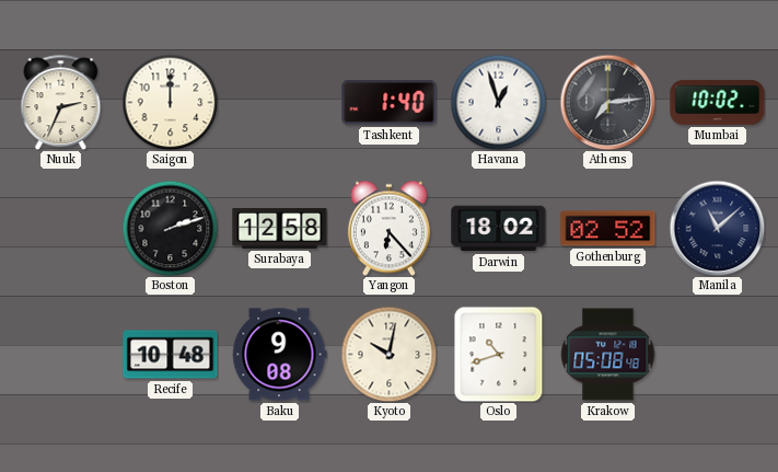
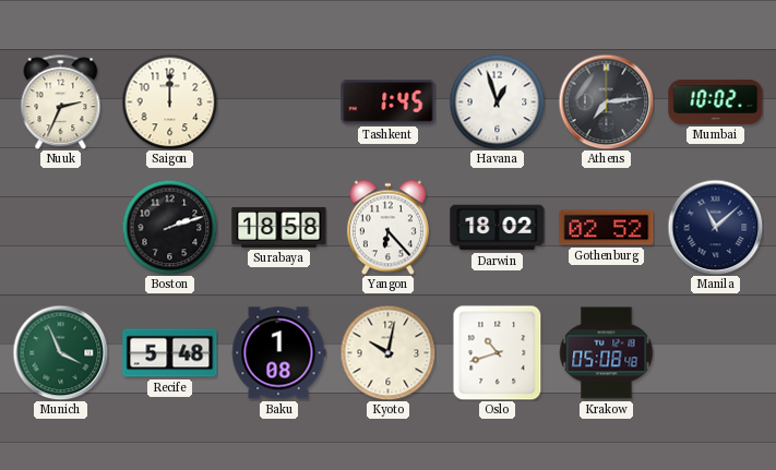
Tashkent: 1:40 -> 1:45
Surabaya: 12:58 -> 18:58
Munich: none -> 3:56
Recife: 10:48 -> 5:48
Baku: 9:08 -> 1:08
